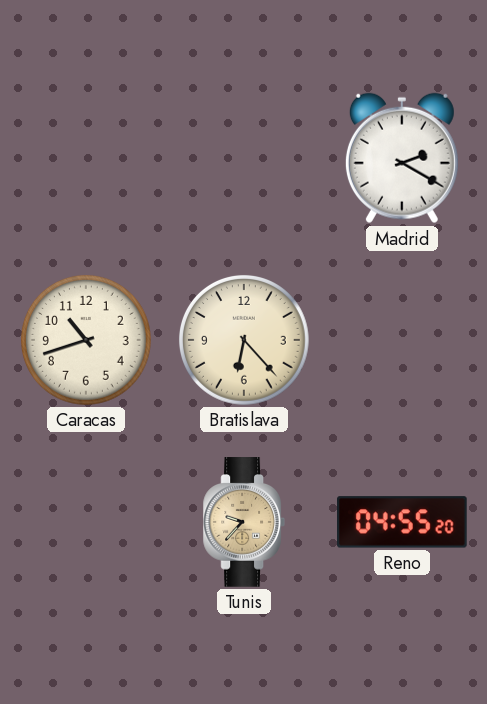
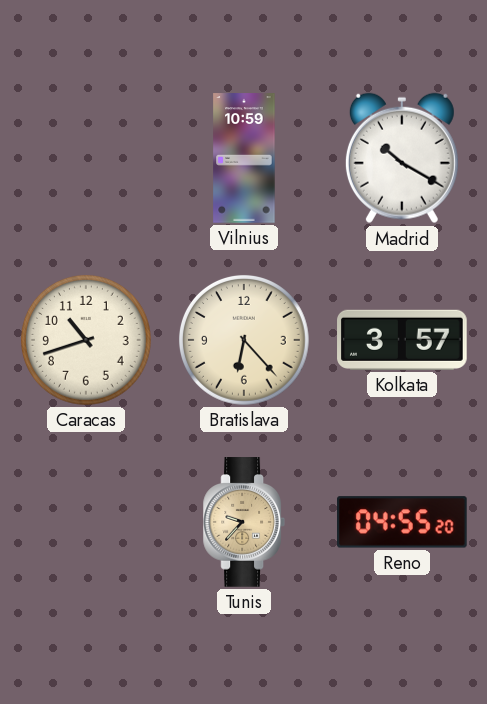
Vilnius: none -> 10:59
Madrid: 2:20 -> 10:20
Kolkata: none -> 3:57
